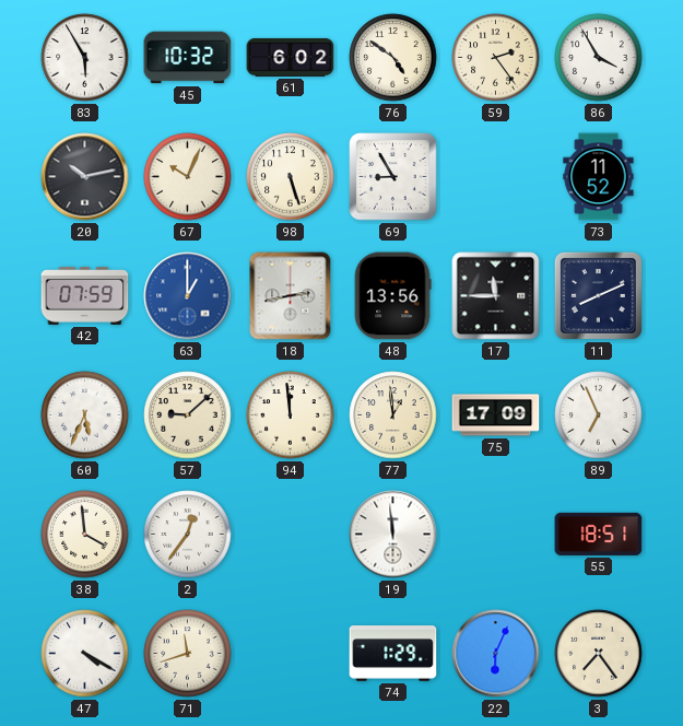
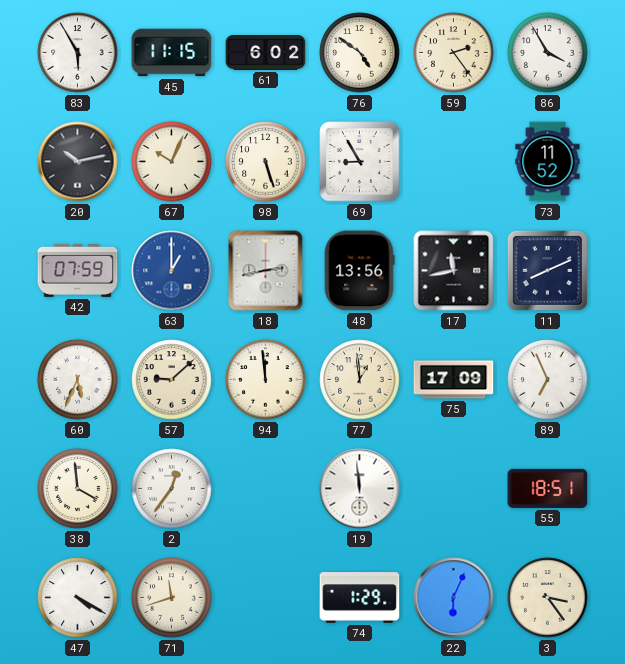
45: 10:32 -> 11:15
17: 11:45 -> 11:43
3: 7:24 -> 3:24
